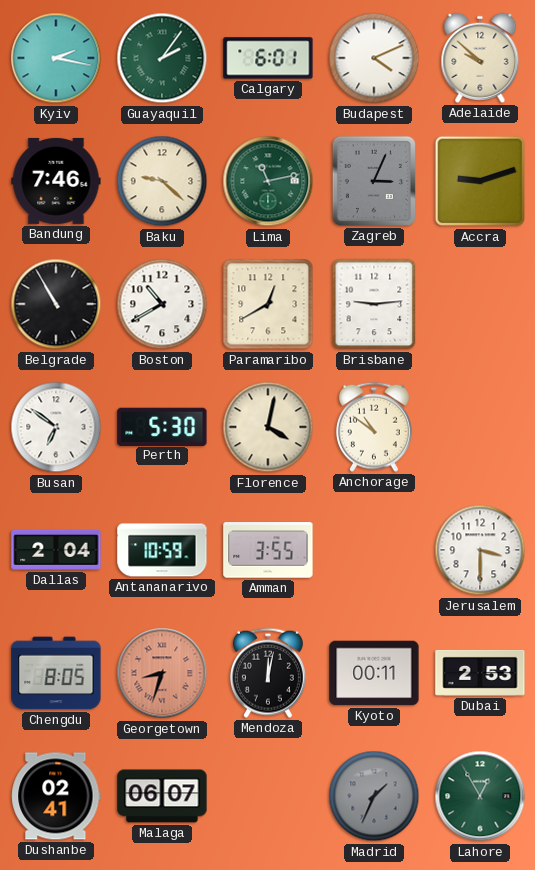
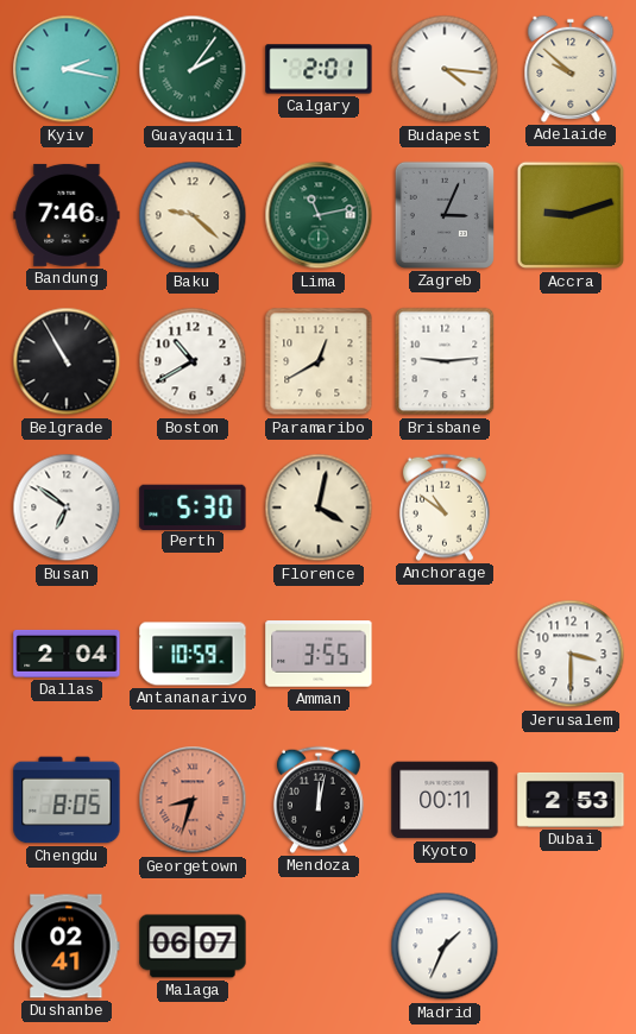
Calgary: 6:01 -> 2:01
Budapest: 4:11 -> 4:16
Madrid dial: grey -> white
Lahore: 12:55 -> none
